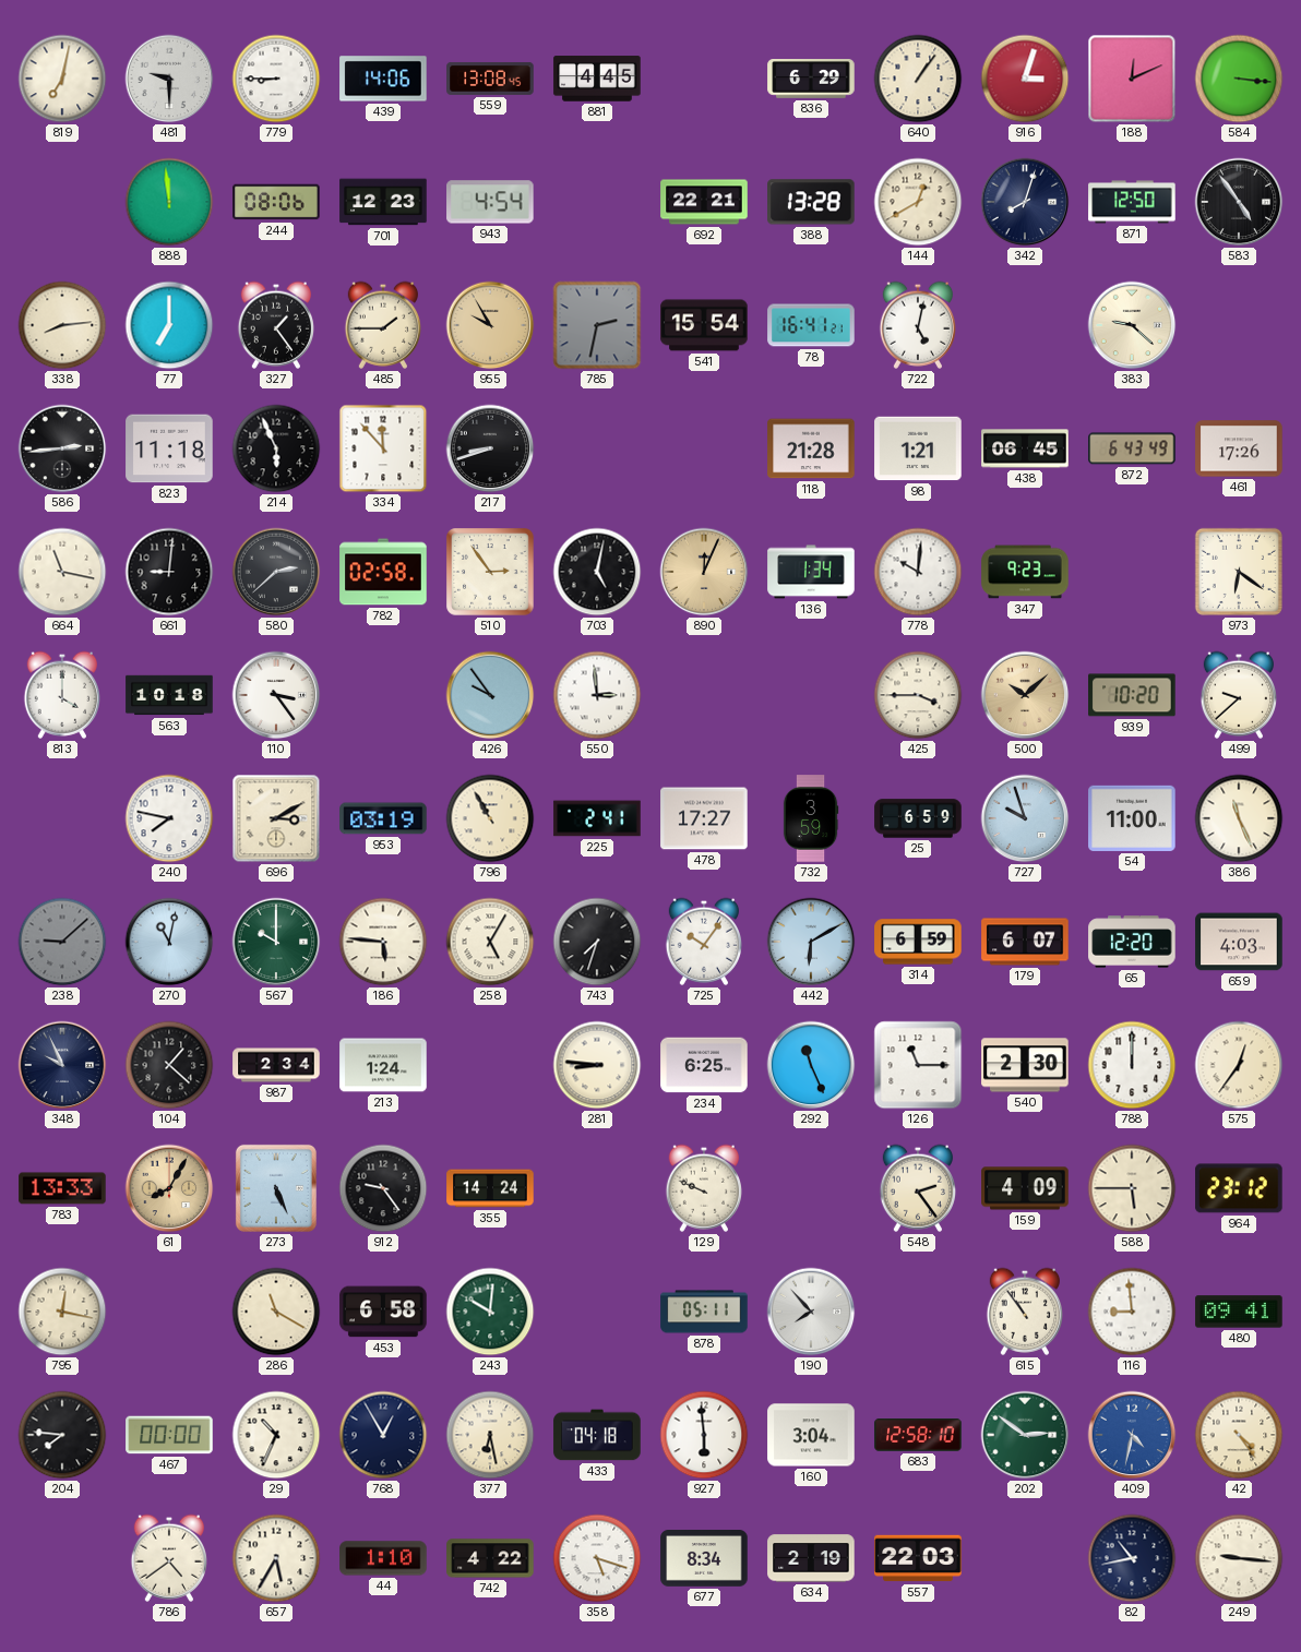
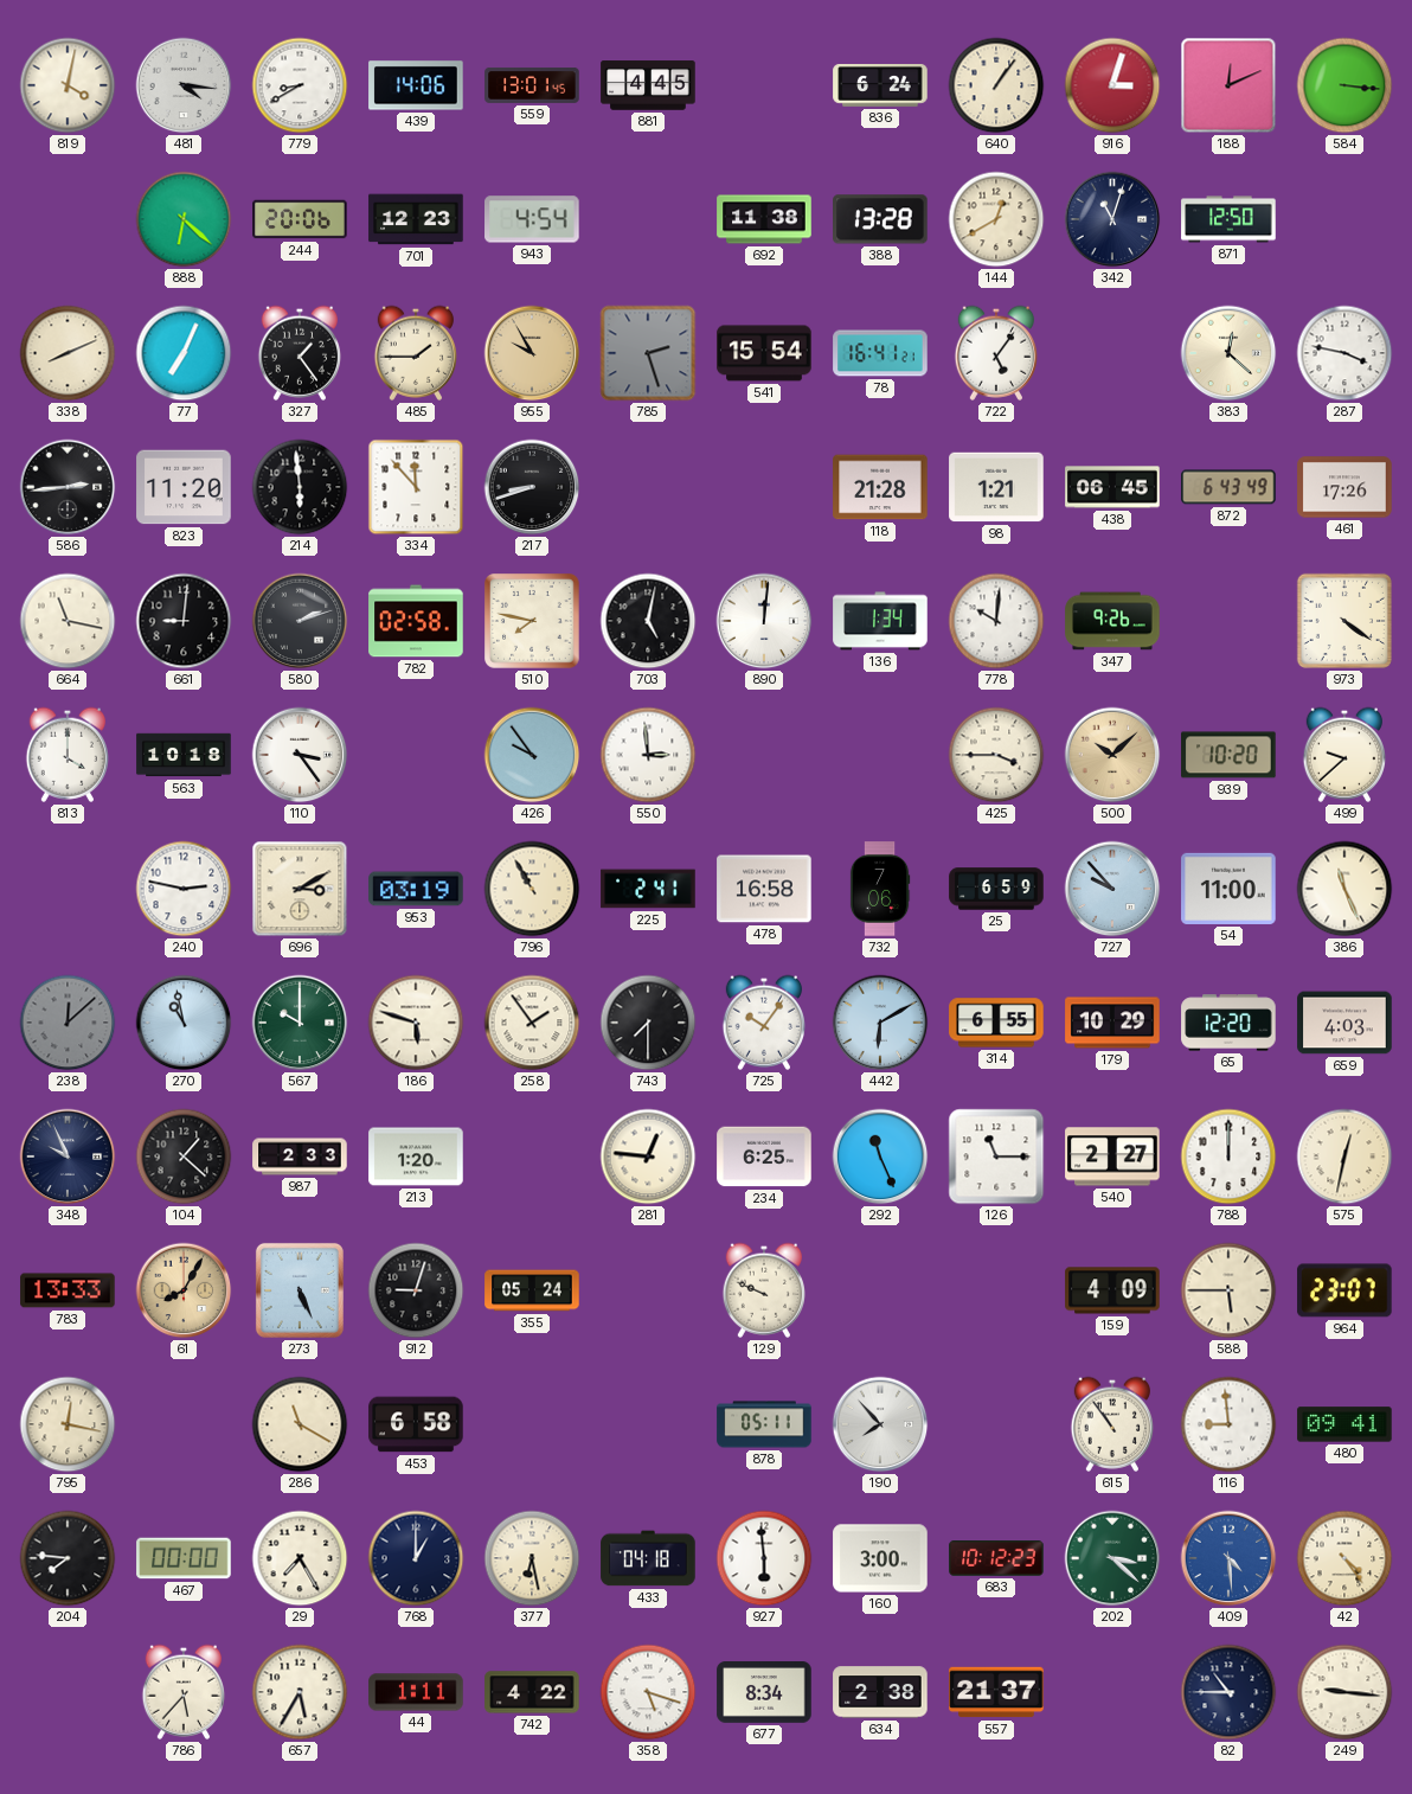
819: 7:02 -> 4:02
481: 9:30 -> 4:16
779: 8:45 -> 8:40
559: 13:08 -> 13:01
836: 6:29 -> 6:24
888: 11:59 -> 6:22
244: 08:06 -> 20:06
692: 22:21 -> 11:38
342: 8:03 -> 11:03
583: 4:54 -> none
338: 8:14 -> 8:11
77: 7:00 -> 7:04
785: 2:32 -> 2:27
722: 5:02 -> 5:06
383: 9:22 -> 12:22
287: none -> 3:47
823: 11:18 -> 11:20
214: 5:56 -> 5:59
580: 2:38 -> 2:12
510: 2:54 -> 7:47
890: 12:04 -> 12:01
890 dial: champagne -> white
347: 9:23 -> 9:26
973: 6:21 -> 4:21
240: 7:47 -> 2:47
478: 17:27 -> 16:58
732: 3:59 -> 7:06
727: 9:57 -> 9:53
238: 9:08 -> 12:08
270: 11:02 -> 10:58
186: 5:46 -> 5:48
258: 5:05 -> 1:54
743: 7:33 -> 7:30
314: 6:59 -> 6:55
179: 6:07 -> 10:29
987: 2:34 -> 2:33
213: 1:24 -> 1:20
281: 8:46 -> 12:46
540: 2:30 -> 2:27
575: 12:36 -> 12:32
912: 9:24 -> 9:03
355: 14:24 -> 05:24
548: 2:24 -> none
964: 23:12 -> 23:07
243: 10:01 -> none
29: 10:34 -> 7:25
768: 12:55 -> 1:00
160: 3:04 -> 3:00
683: 12:58 -> 10:12
202: 2:51 -> 3:22
409: 4:32 -> 4:29
786: 4:39 -> 5:37
44: 1:10 -> 1:11
634: 2:19 -> 2:38
557: 22:03 -> 21:37
82: 10:43 -> 10:45
